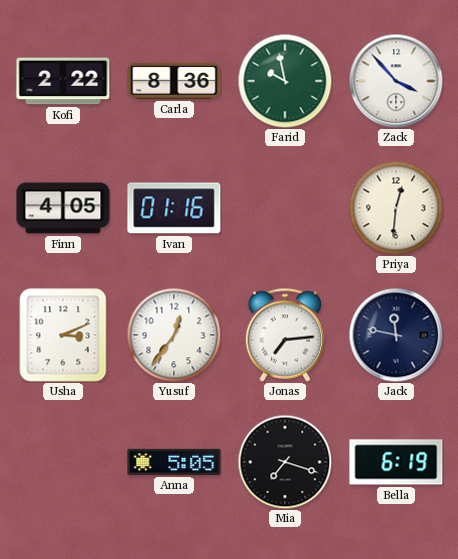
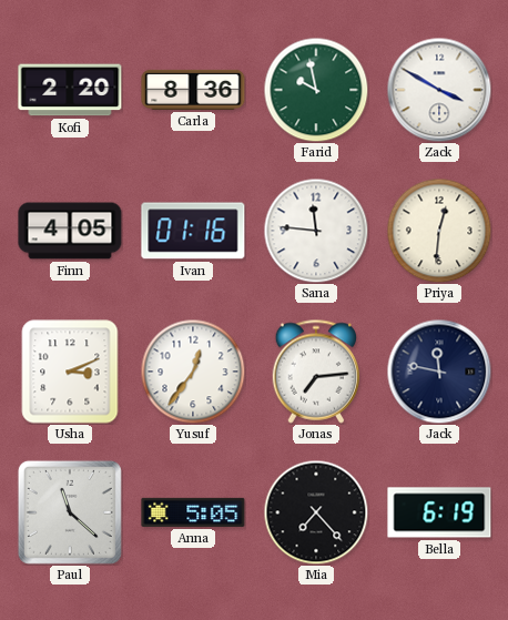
Kofi: 2:22 -> 2:20
Zack: 3:53 -> 3:50
Sana: none -> 11:46
Paul: none -> 11:22
Mia: 7:18 -> 7:23
